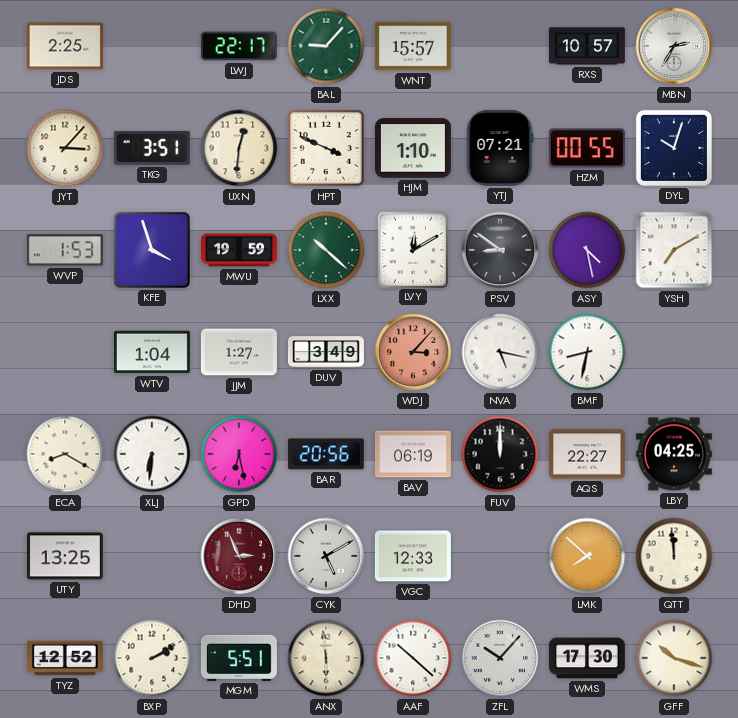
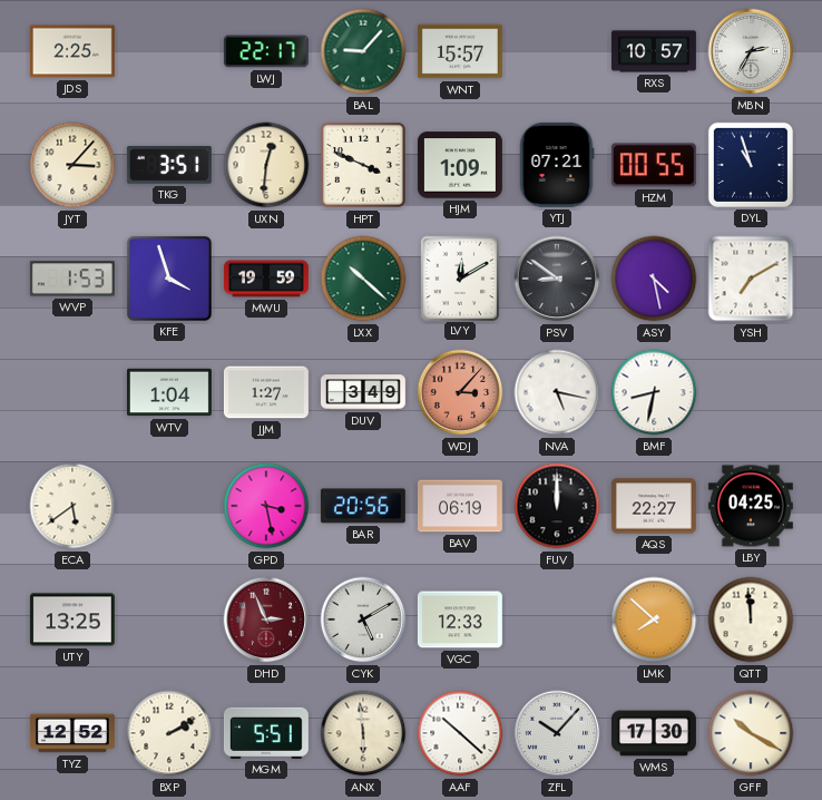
HJM: 1:10 -> 1:09
DYL: 10:03 -> 10:57
ECA: 8:20 -> 5:39
XLJ: 6:31 -> none
GPD: 6:28 -> 3:28
GFF: 10:18 -> 10:20
